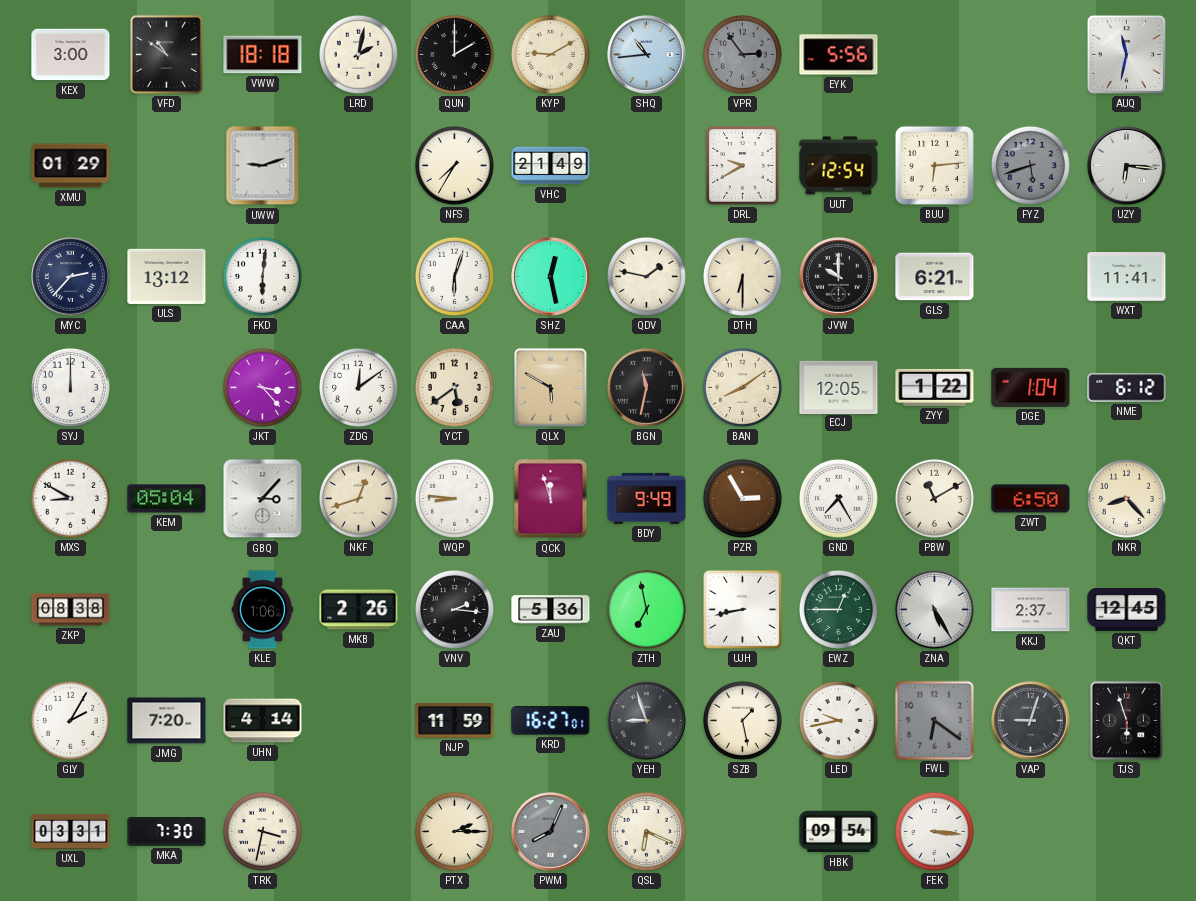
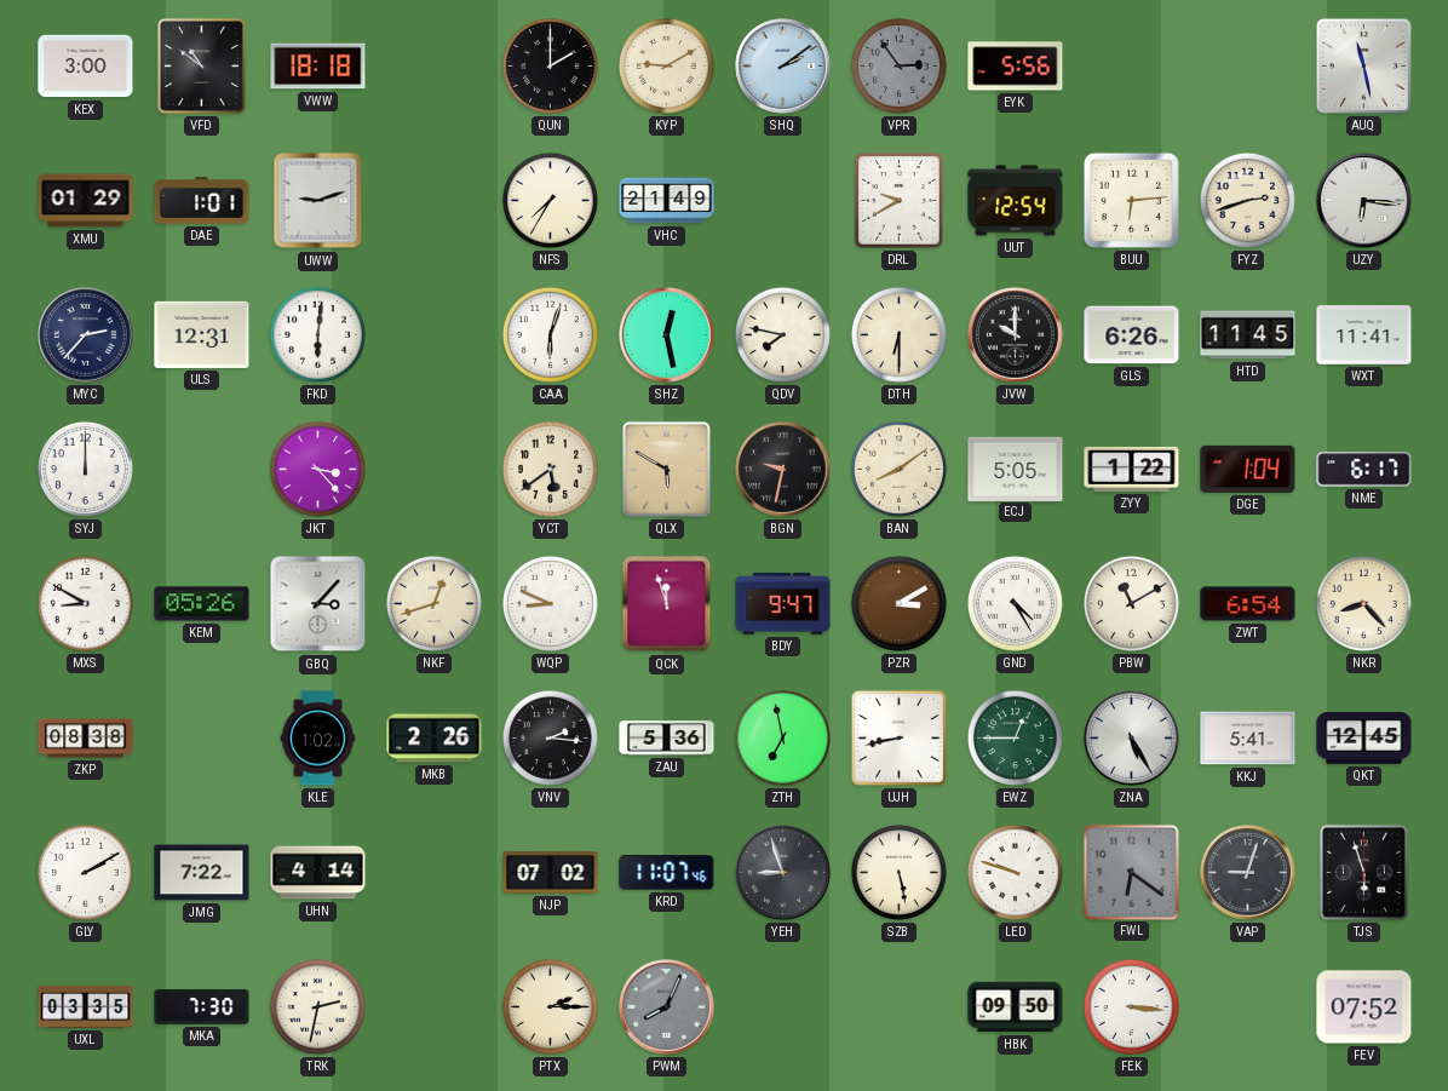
LRD: 2:02 -> none
SHQ: 10:44 -> 2:09
AUQ: 11:32 -> 11:28
DAE: none -> 1:01
FYZ: 5:42 -> 2:42
FYZ dial: grey -> cream
ULS: 13:12 -> 12:31
QDV: 1:47 -> 7:47
GLS: 6:21 -> 6:26
HTD: none -> 11:45
ZDG: 12:09 -> none
BGN: 11:32 -> 9:32
ECJ: 12:05 -> 5:05
NME: 6:12 -> 6:17
KEM: 05:04 -> 05:26
WQP: 8:46 -> 8:49
BDY: 9:49 -> 9:47
PZR: 2:55 -> 3:10
GND: 7:25 -> 4:25
ZWT: 6:50 -> 6:54
KLE: 1:06 -> 1:02
KKJ: 2:37 -> 5:41
GLY: 2:05 -> 2:10
JMG: 7:20 -> 7:22
NJP: 11:59 -> 07:02
KRD: 16:27 -> 11:07
SZB: 1:28 -> 5:28
LED: 9:43 -> 9:48
UXL: 03:31 -> 03:35
TRK: 3:32 -> 2:32
QSL: 6:19 -> none
HBK: 09:54 -> 09:50
FEV: none -> 07:52
